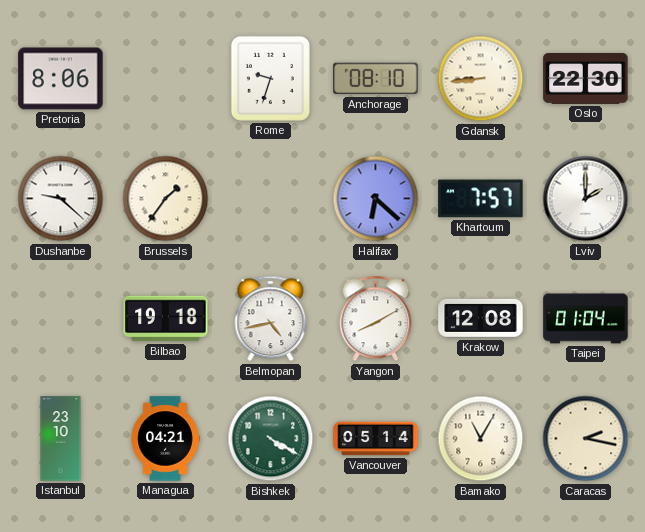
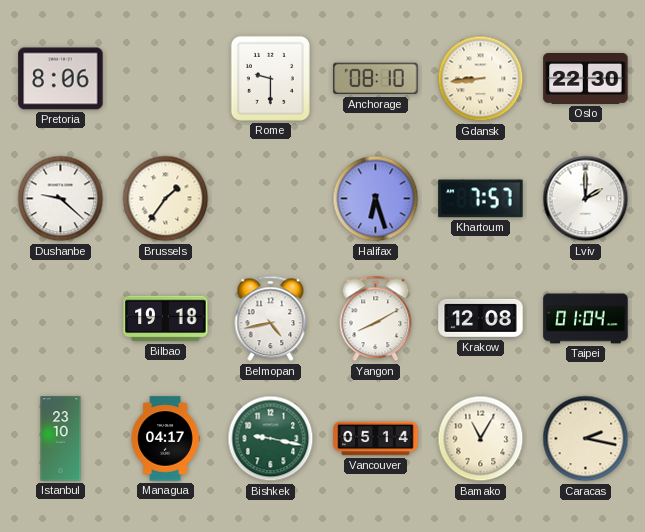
Rome: 9:33 -> 9:30
Halifax: 6:22 -> 6:27
Managua: 04:21 -> 04:17
Bishkek: 4:20 -> 9:17
